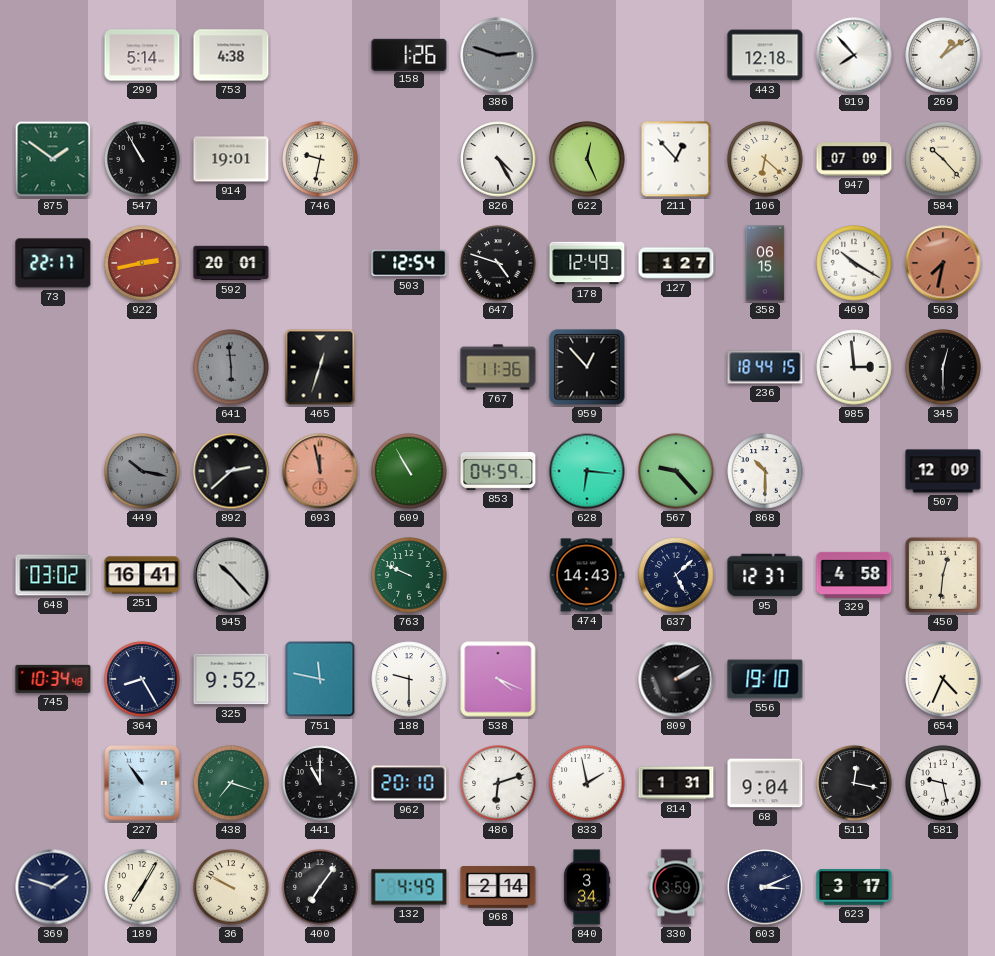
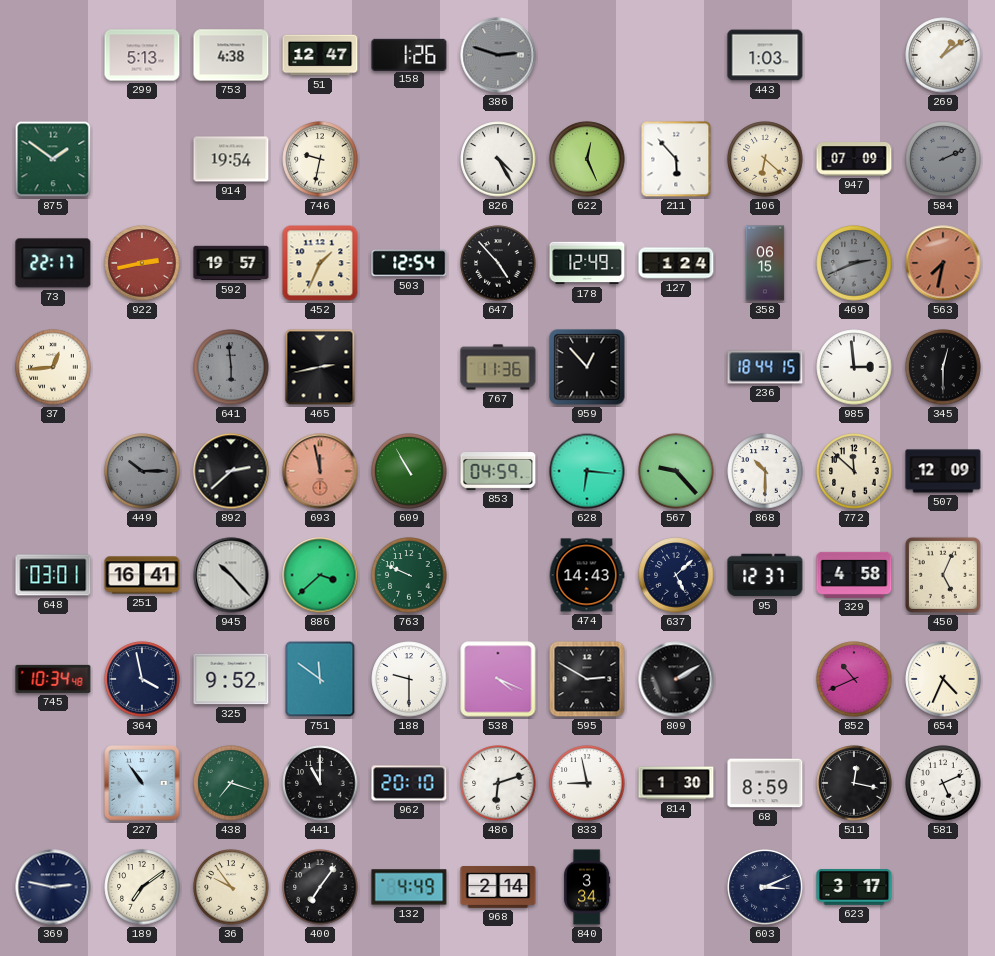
299: 5:14 -> 5:13
51: none -> 12:47
443: 12:18 -> 1:03
919: 7:53 -> none
547: 10:55 -> none
914: 19:01 -> 19:54
211: 12:53 -> 5:53
584: 10:23 -> 2:11
584 dial: cream -> grey
592: 20:01 -> 19:57
452: none -> 1:34
647: 4:48 -> 4:53
127: 1:27 -> 1:24
469: 10:20 -> 2:41
469 dial: white -> grey
37: none -> 12:44
465: 12:33 -> 2:43
449: 10:17 -> 10:15
772: none -> 11:52
648: 03:02 -> 03:01
886: none -> 3:38
450: 12:31 -> 5:04
364: 8:25 -> 3:58
751: 11:47 -> 11:51
595: none -> 2:50
556: 19:10 -> none
852: none -> 10:41
833: 1:58 -> 8:58
814: 1:31 -> 1:30
68: 9:04 -> 8:59
581: 9:28 -> 5:11
369: 1:48 -> 2:47
189: 7:05 -> 7:09
36: 9:50 -> 9:54
330: 3:59 -> none
